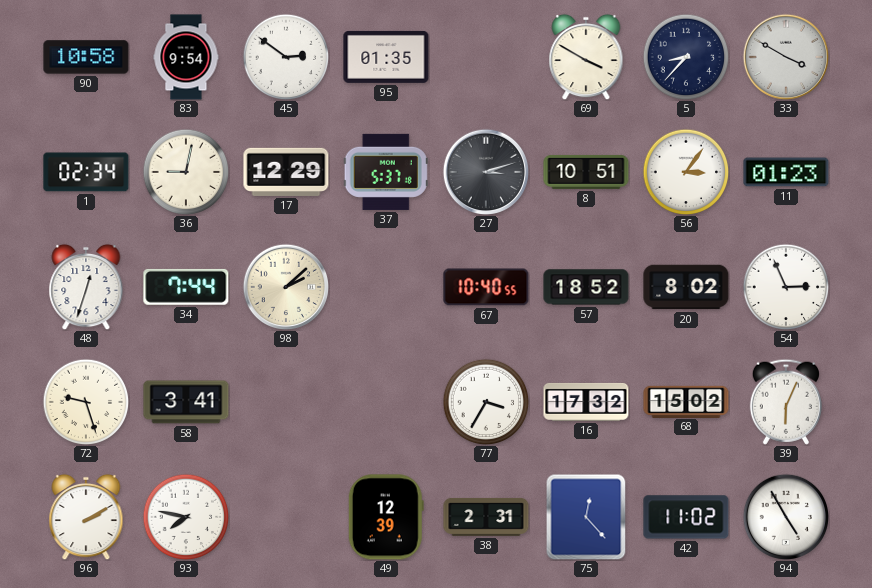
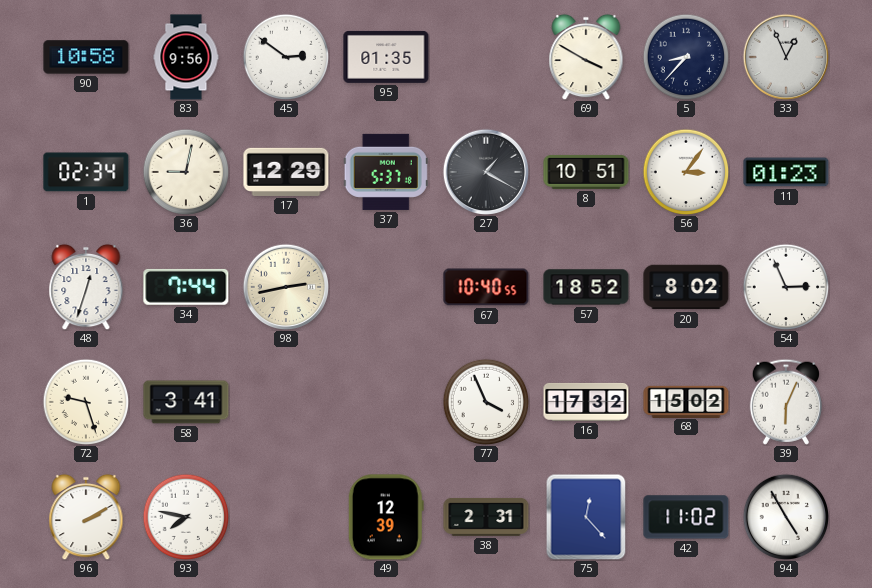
83: 9:54 -> 9:56
33: 3:50 -> 12:56
27: 3:12 -> 1:20
98: 2:08 -> 2:43
77: 3:35 -> 3:56
